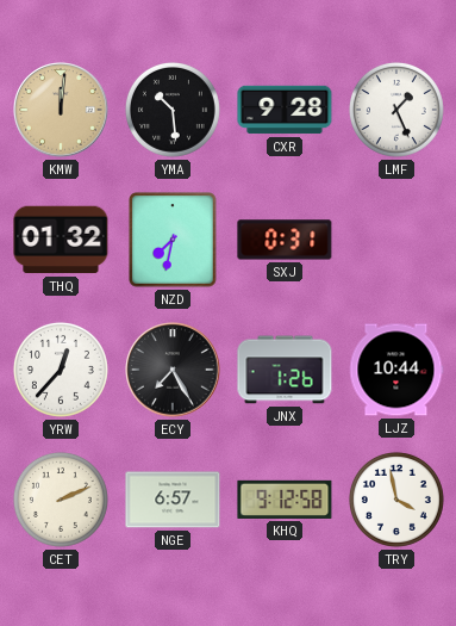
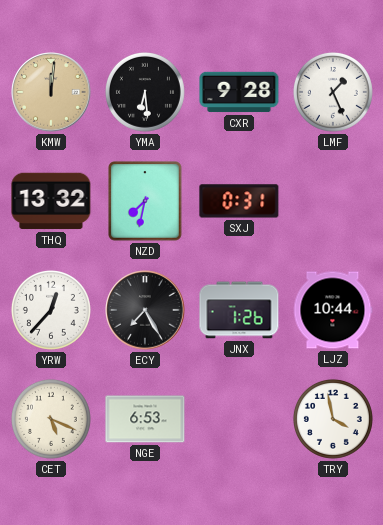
YMA: 10:29 -> 6:29
THQ: 01:32 -> 13:32
CET: 2:11 -> 5:19
NGE: 6:57 -> 6:53
KHQ: 9:12 -> none
